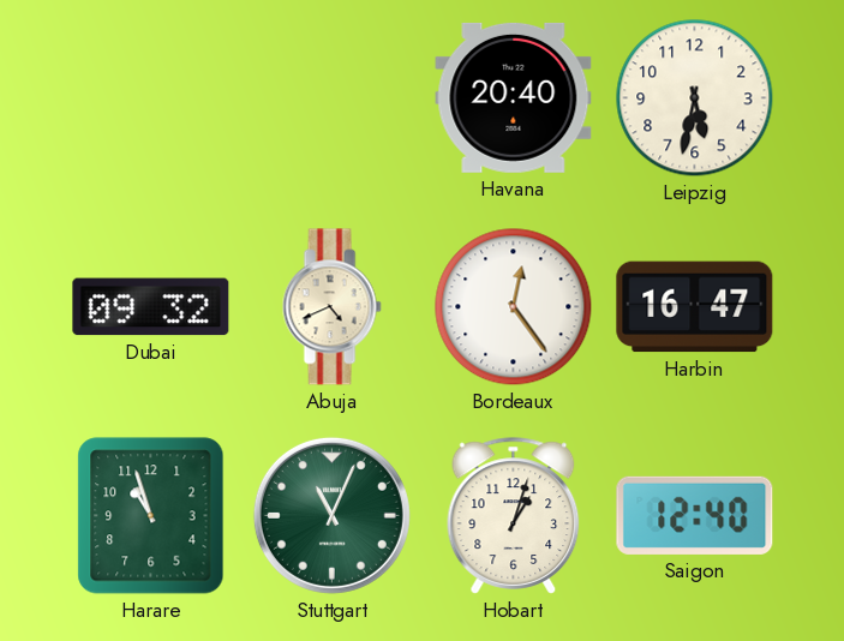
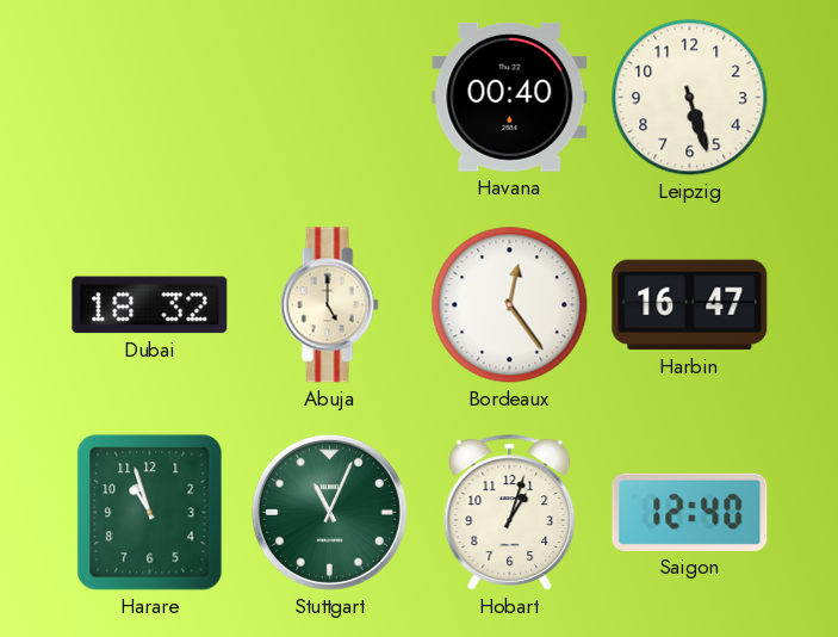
Havana: 20:40 -> 00:40
Leipzig: 5:32 -> 5:27
Dubai: 09:32 -> 18:32
Abuja: 4:41 -> 5:00
